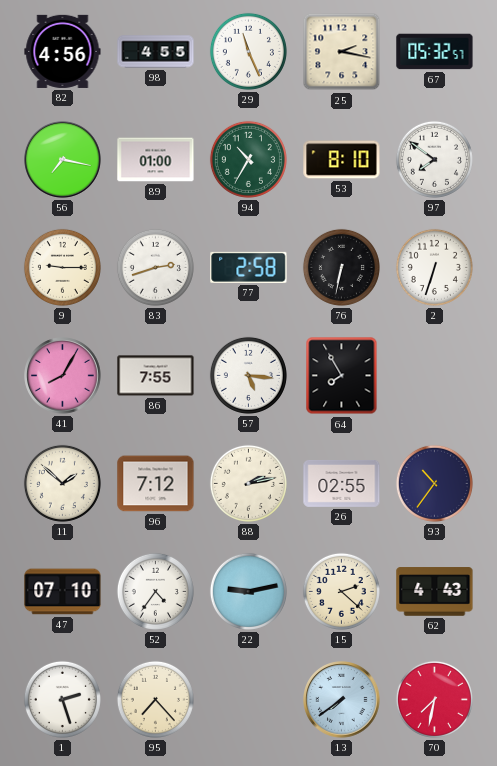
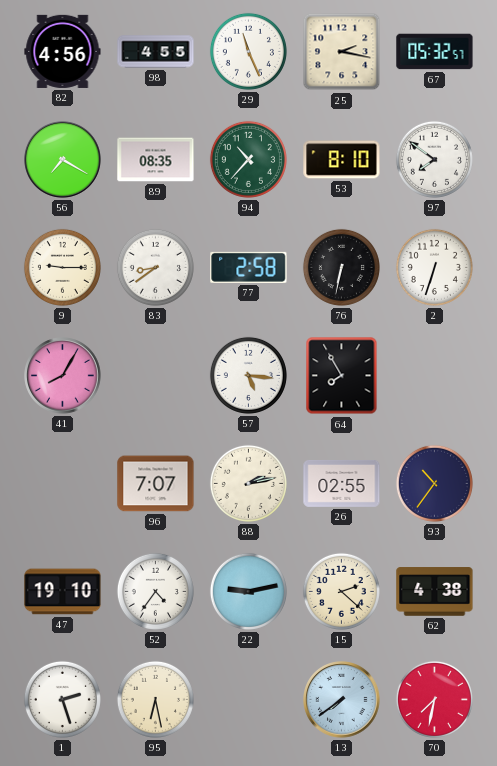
56: 7:17 -> 7:20
89: 01:00 -> 08:35
94: 10:35 -> 10:37
83: 2:42 -> 8:39
86: 7:55 -> none
11: 1:52 -> none
96: 7:12 -> 7:07
47: 07:10 -> 19:10
62: 4:43 -> 4:38
95: 7:23 -> 6:28
